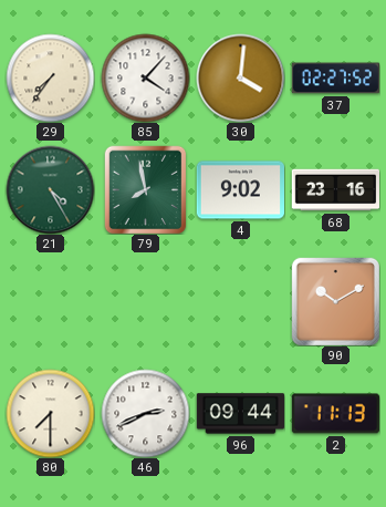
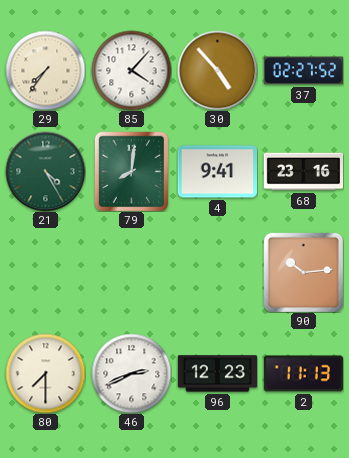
30: 4:01 -> 4:53
79: 7:58 -> 8:01
4: 9:02 -> 9:41
90: 10:10 -> 10:14
96: 09:44 -> 12:23
